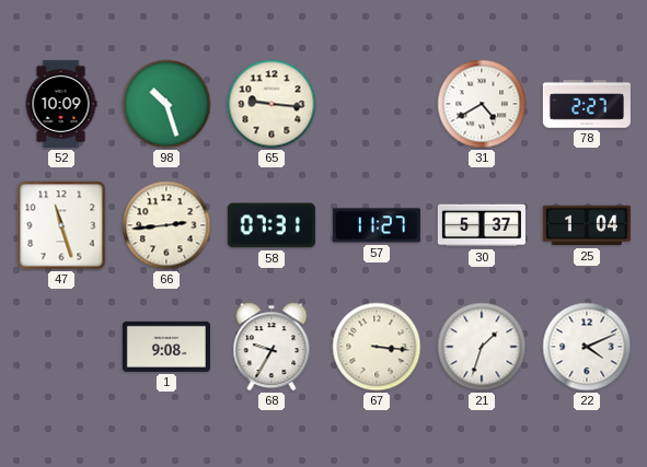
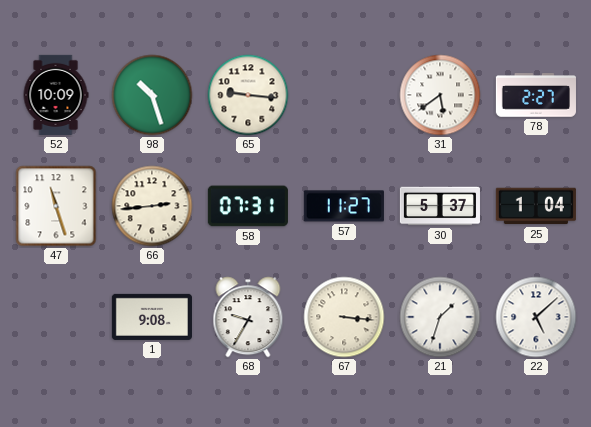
31: 4:40 -> 5:39
22: 4:11 -> 5:08
